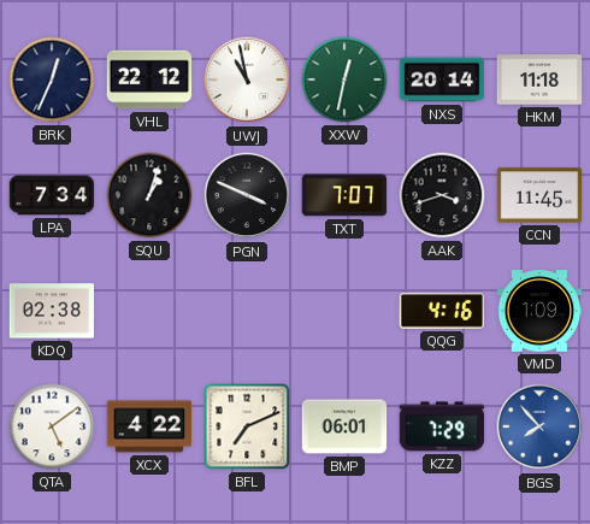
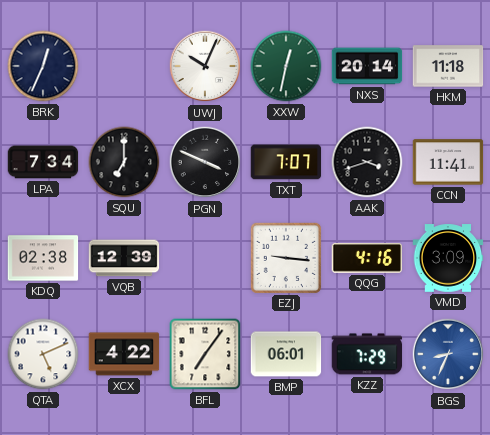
VHL: 22:12 -> none
UWJ: 10:58 -> 10:04
SQU: 1:03 -> 7:00
CCN: 11:45 -> 11:41
VQB: none -> 12:39
EZJ: none -> 9:16
VMD: 1:09 -> 3:09
QTA: 5:09 -> 5:11
BFL: 7:11 -> 7:06
BGS: 7:53 -> 8:34
